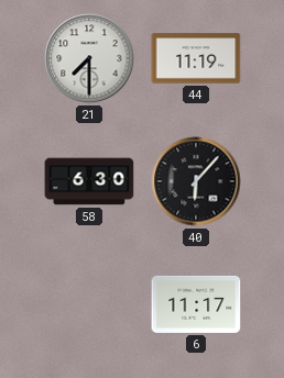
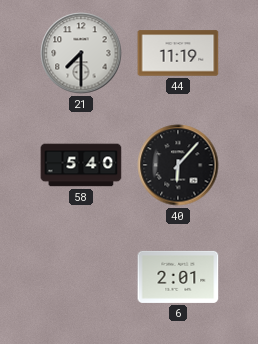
58: 6:30 -> 5:40
6: 11:17 -> 2:01
